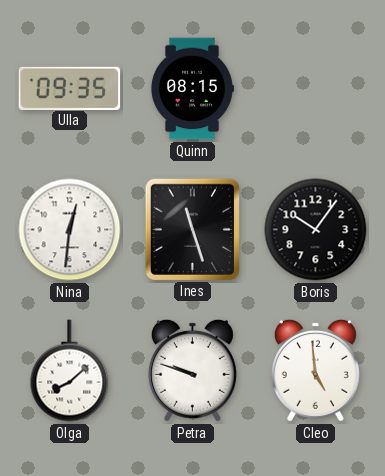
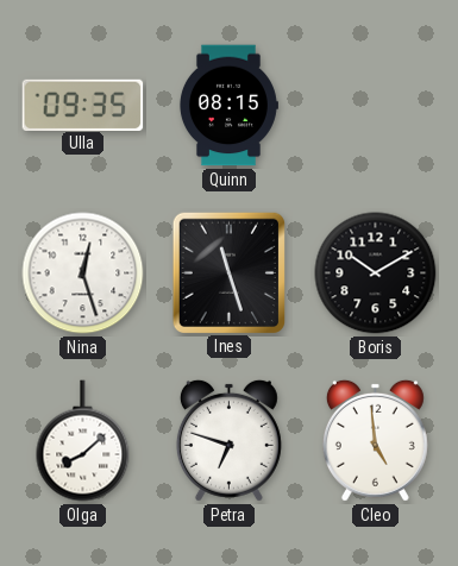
Nina: 12:31 -> 12:27
Boris: 10:06 -> 10:10
Petra: 9:48 -> 6:48
